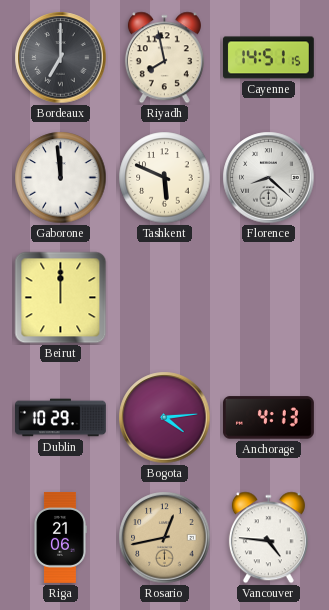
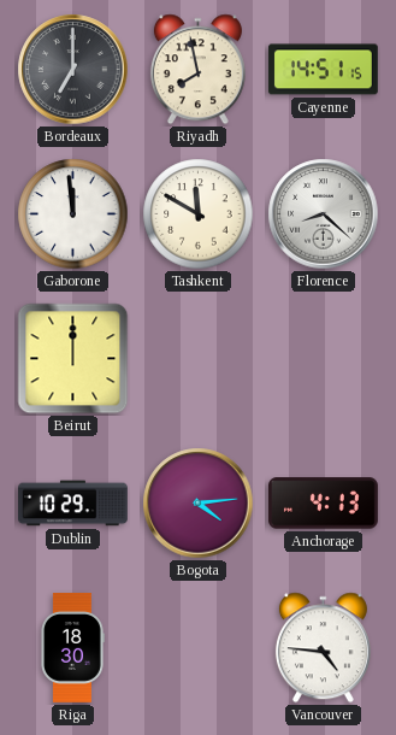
Tashkent: 5:49 -> 11:50
Riga: 21:06 -> 18:30
Rosario: 12:43 -> none
